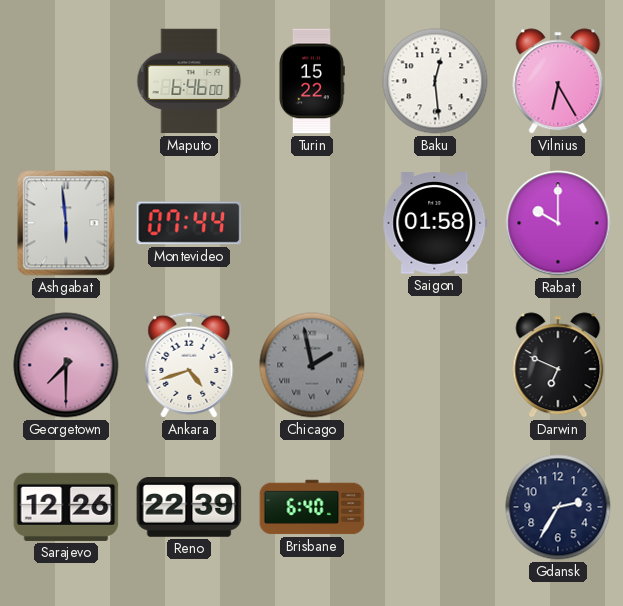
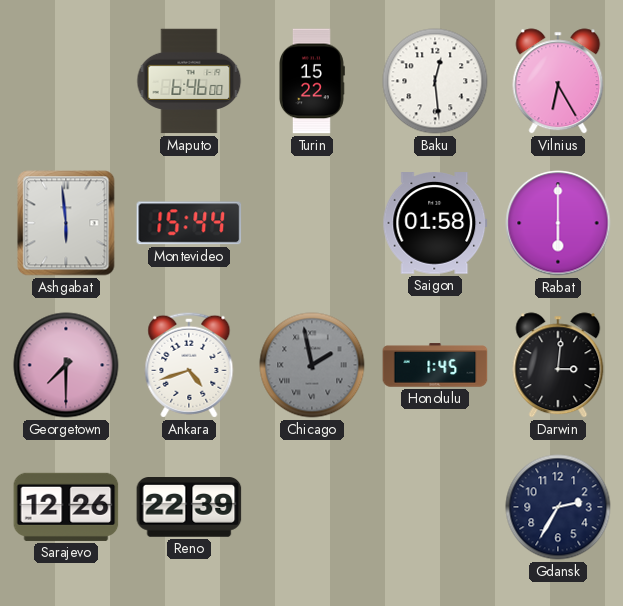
Montevideo: 07:44 -> 15:44
Rabat: 10:00 -> 6:00
Honolulu: none -> 1:45
Darwin: 6:49 -> 3:01
Brisbane: 6:40 -> none
